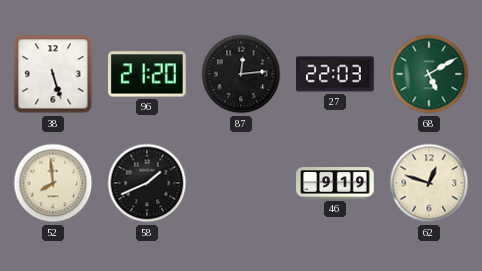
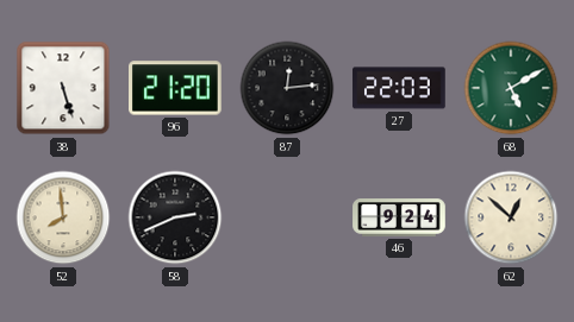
58: 1:41 -> 2:41
46: 9:19 -> 9:24
62: 12:48 -> 12:52
